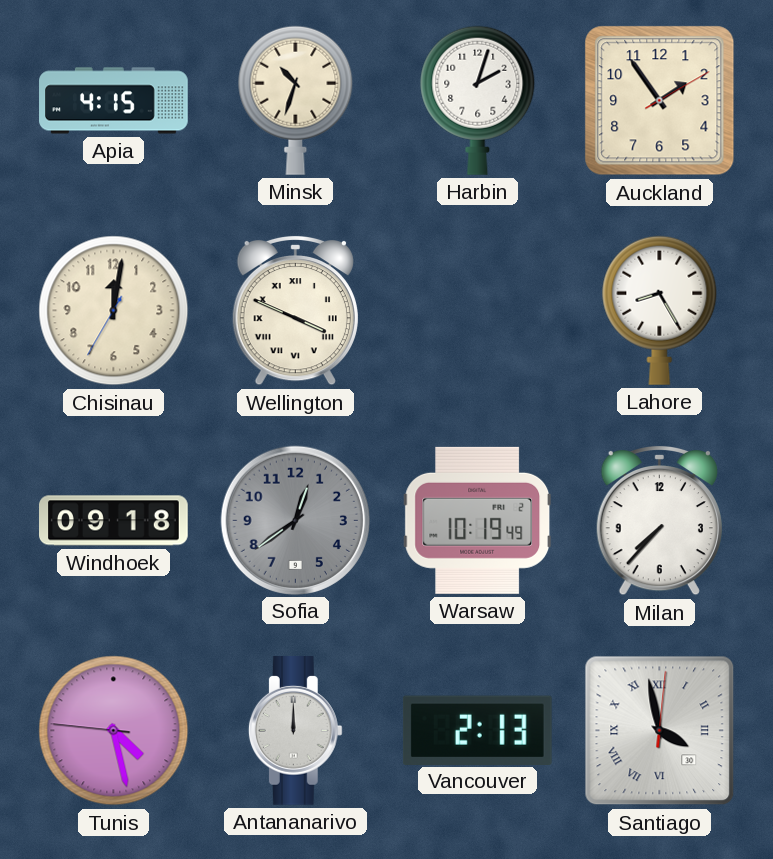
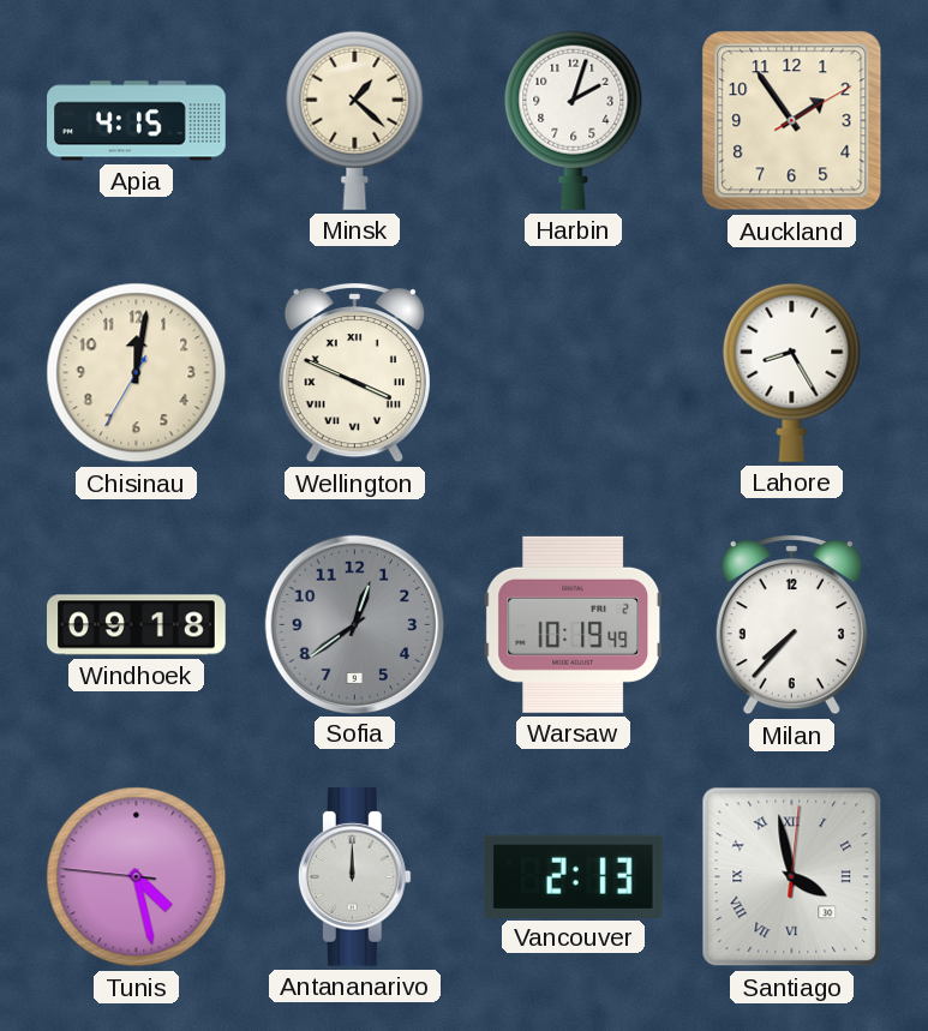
Minsk: 10:33 -> 1:22
